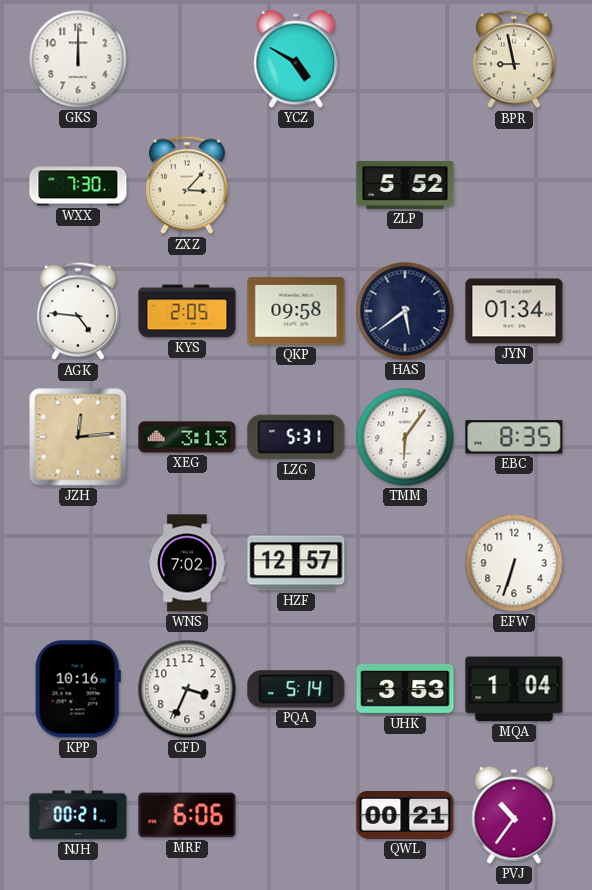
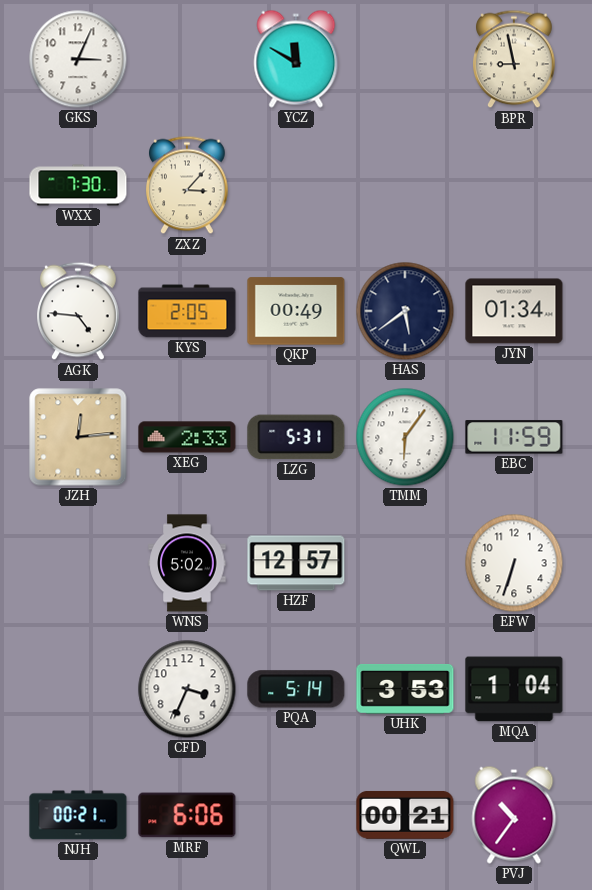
GKS: 12:00 -> 3:04
YCZ: 4:50 -> 11:50
ZLP: 5:52 -> none
QKP: 09:58 -> 00:49
XEG: 3:13 -> 2:33
EBC: 8:35 -> 11:59
WNS: 7:02 -> 5:02
KPP: 10:16 -> none
